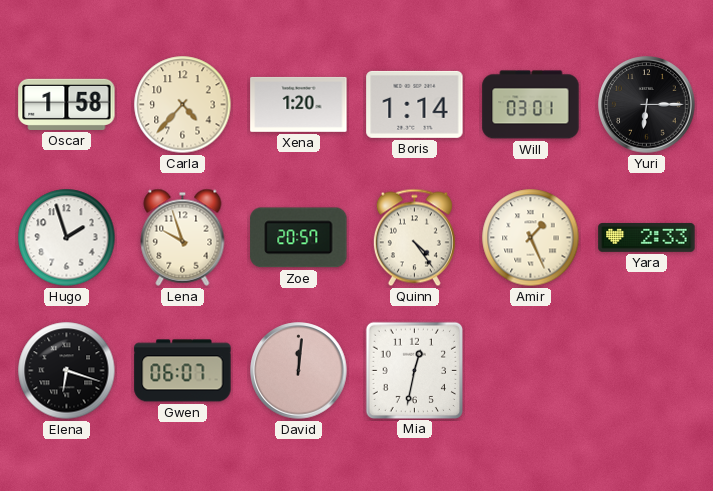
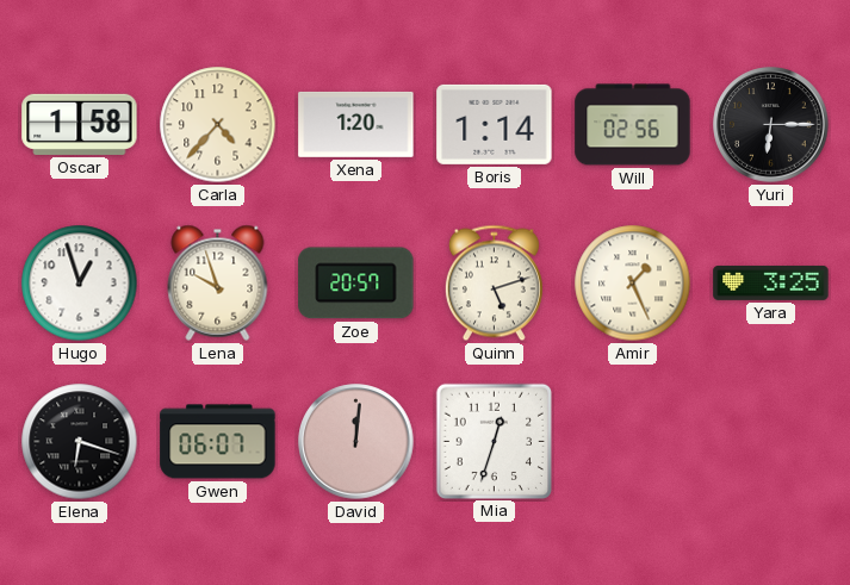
Will: 03:01 -> 02:56
Hugo: 1:57 -> 12:57
Quinn: 4:24 -> 5:12
Yara: 2:33 -> 3:25
Mia: 12:32 -> 12:33
